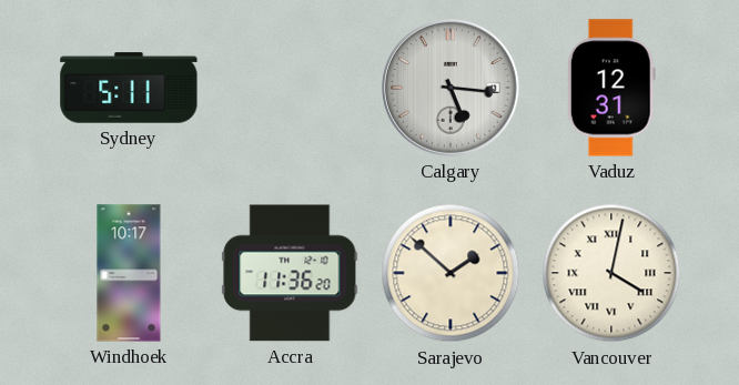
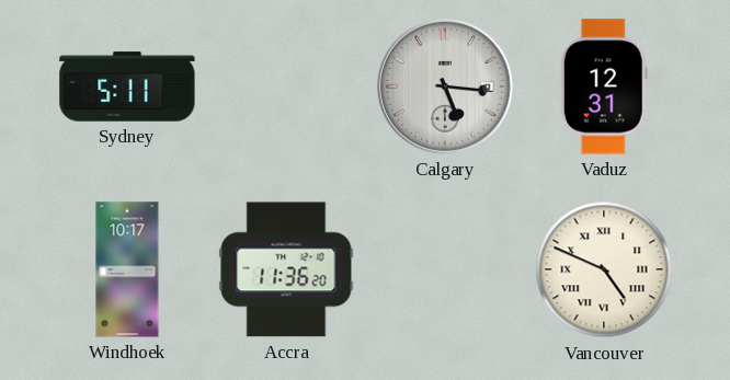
Sarajevo: 1:52 -> none
Vancouver: 4:02 -> 4:49
